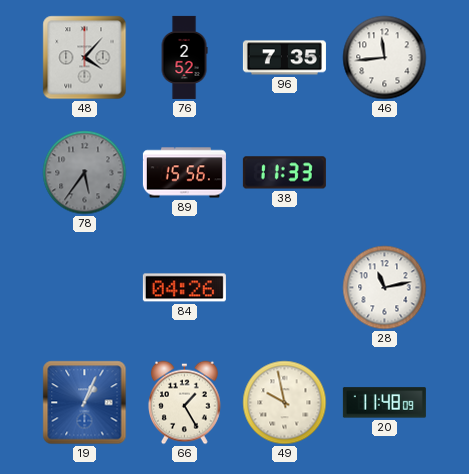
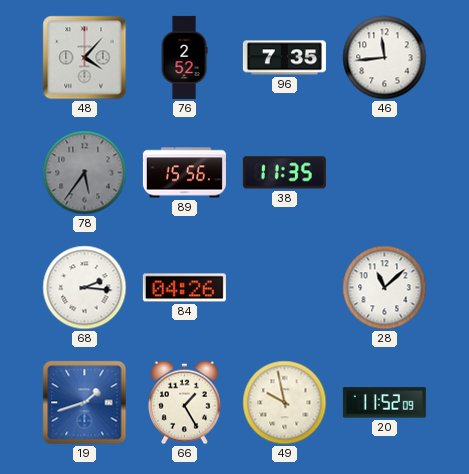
38: 11:33 -> 11:35
68: none -> 2:16
28: 11:13 -> 11:08
19: 1:04 -> 1:42
20: 11:48 -> 11:52
